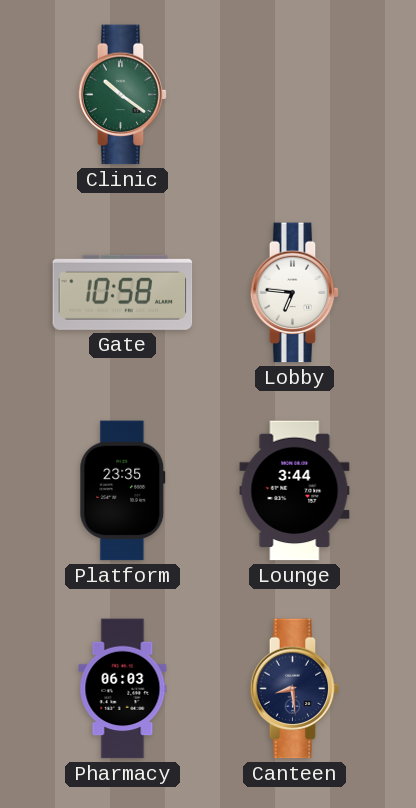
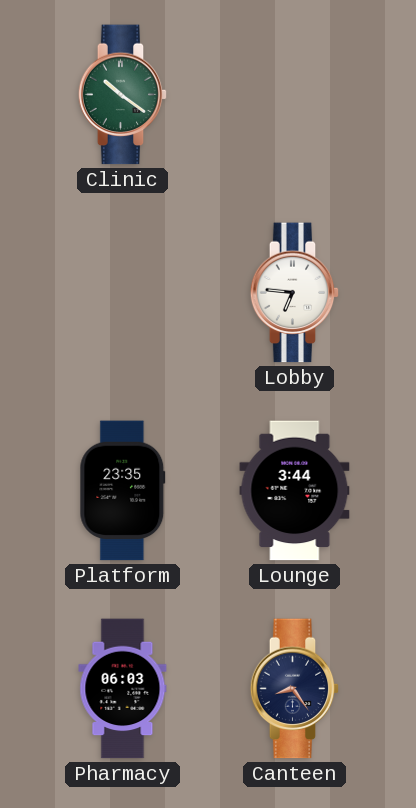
Gate: 10:58 -> none
Canteen: 8:29 -> 8:24
